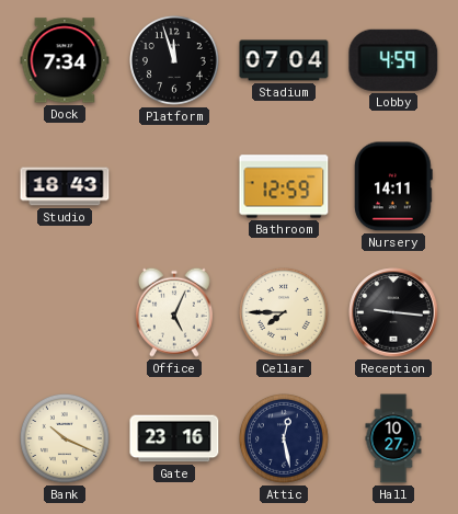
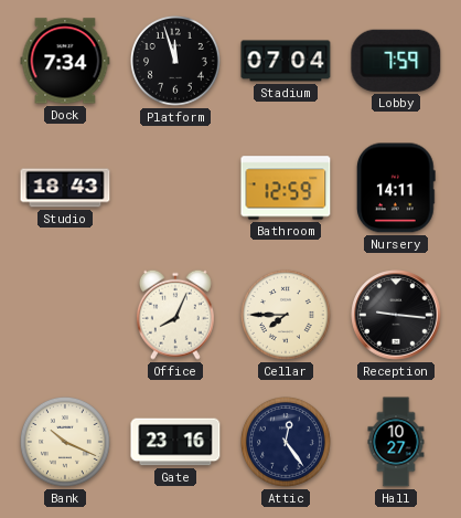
Lobby: 4:59 -> 7:59
Office: 5:04 -> 8:04
Attic: 12:28 -> 12:24
